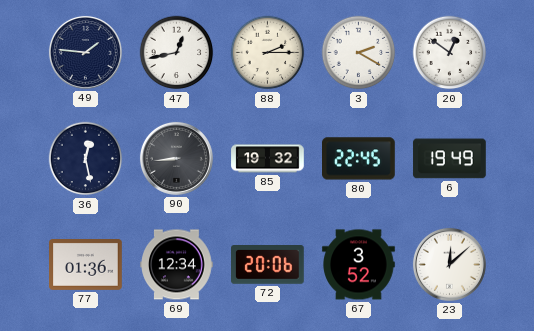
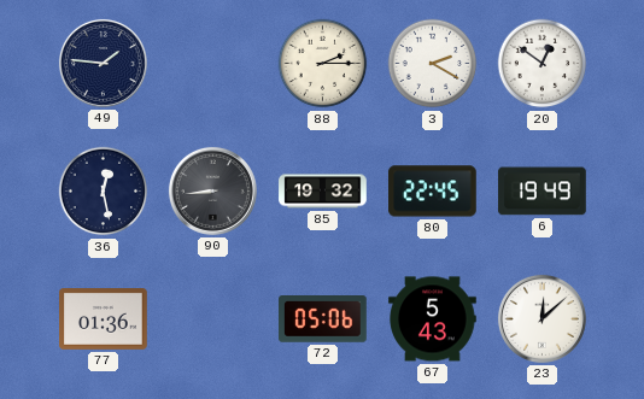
47: 12:43 -> none
69: 12:34 -> none
72: 20:06 -> 05:06
67: 3:52 -> 5:43
